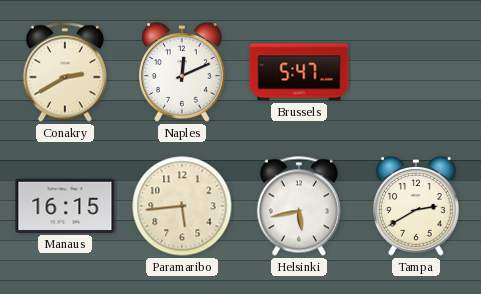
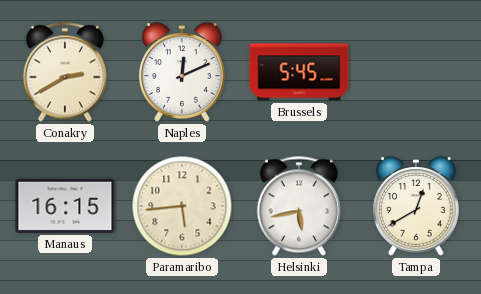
Brussels: 5:47 -> 5:45
Tampa: 2:40 -> 12:40
